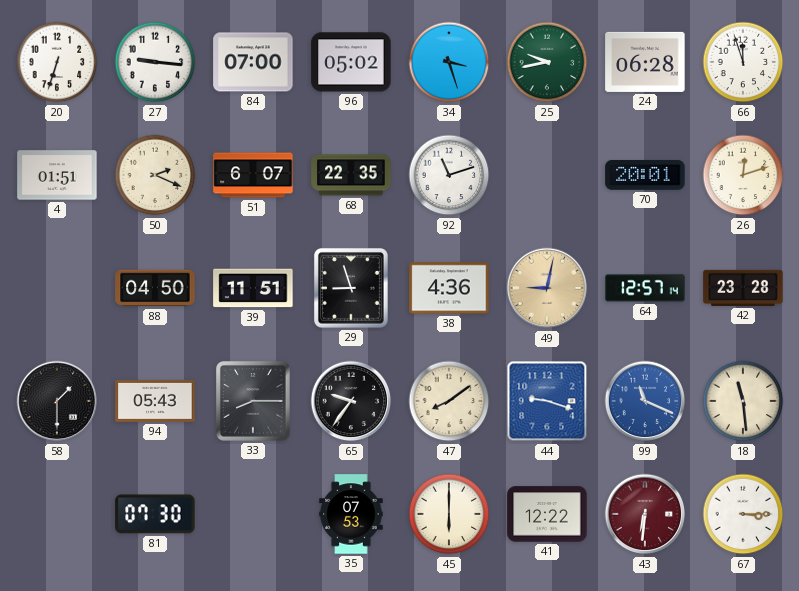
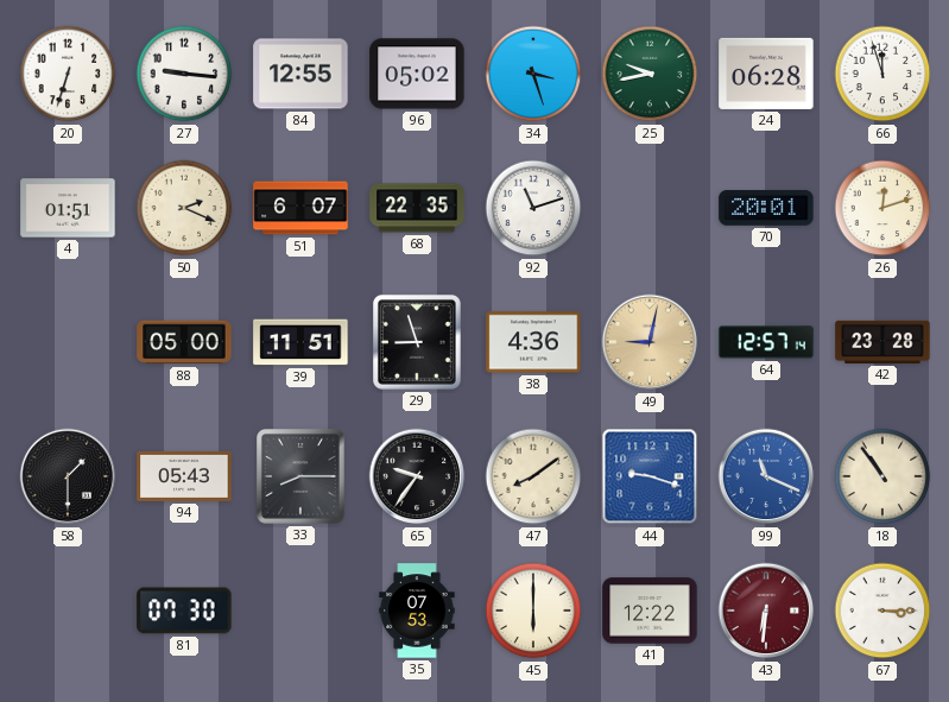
84: 07:00 -> 12:55
88: 04:50 -> 05:00
18: 11:29 -> 10:54
